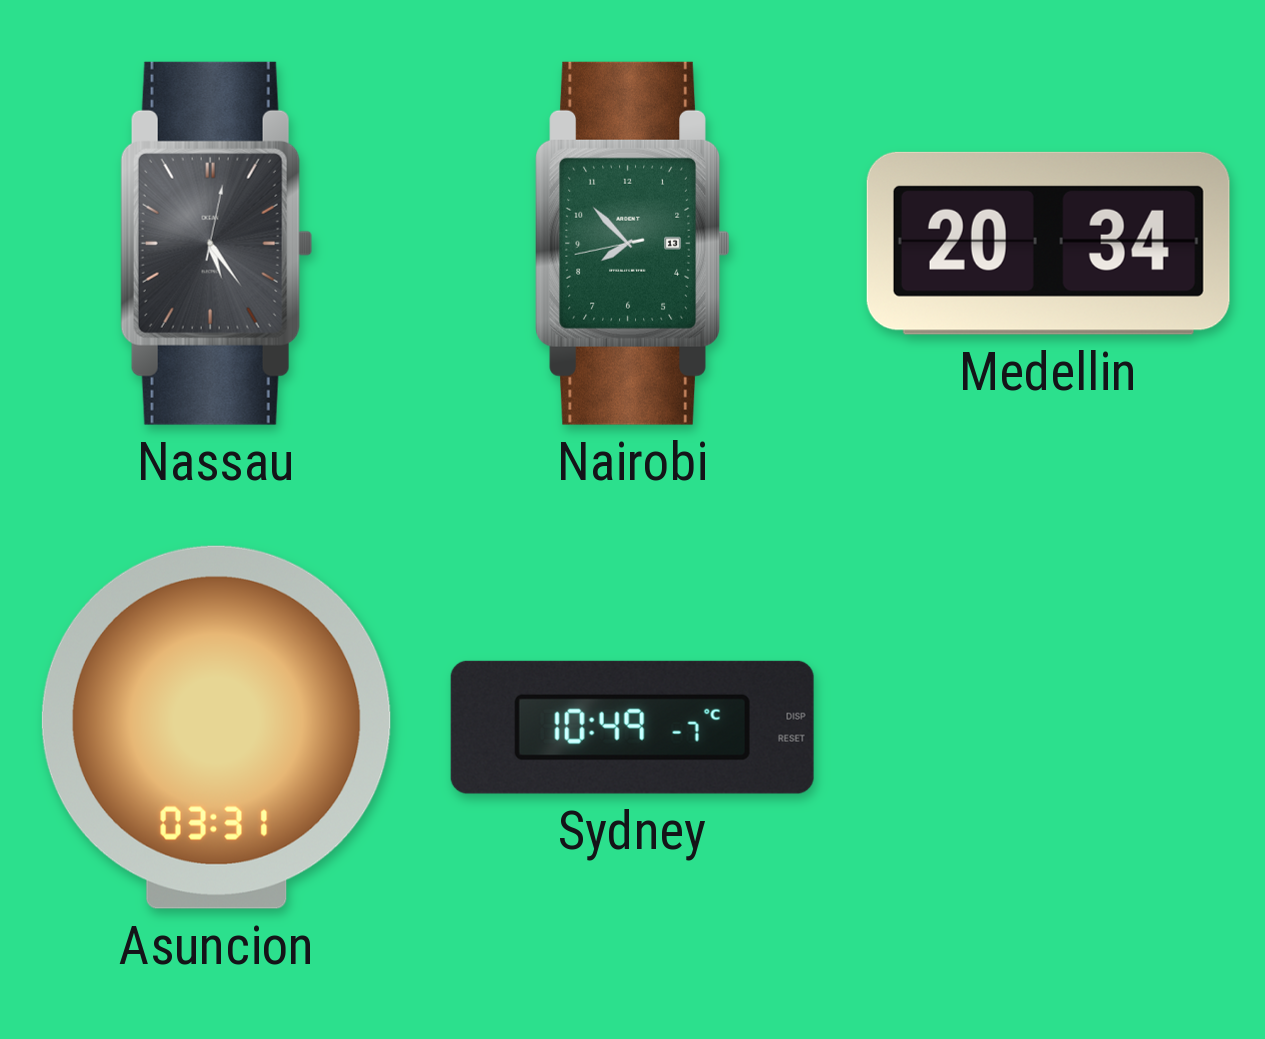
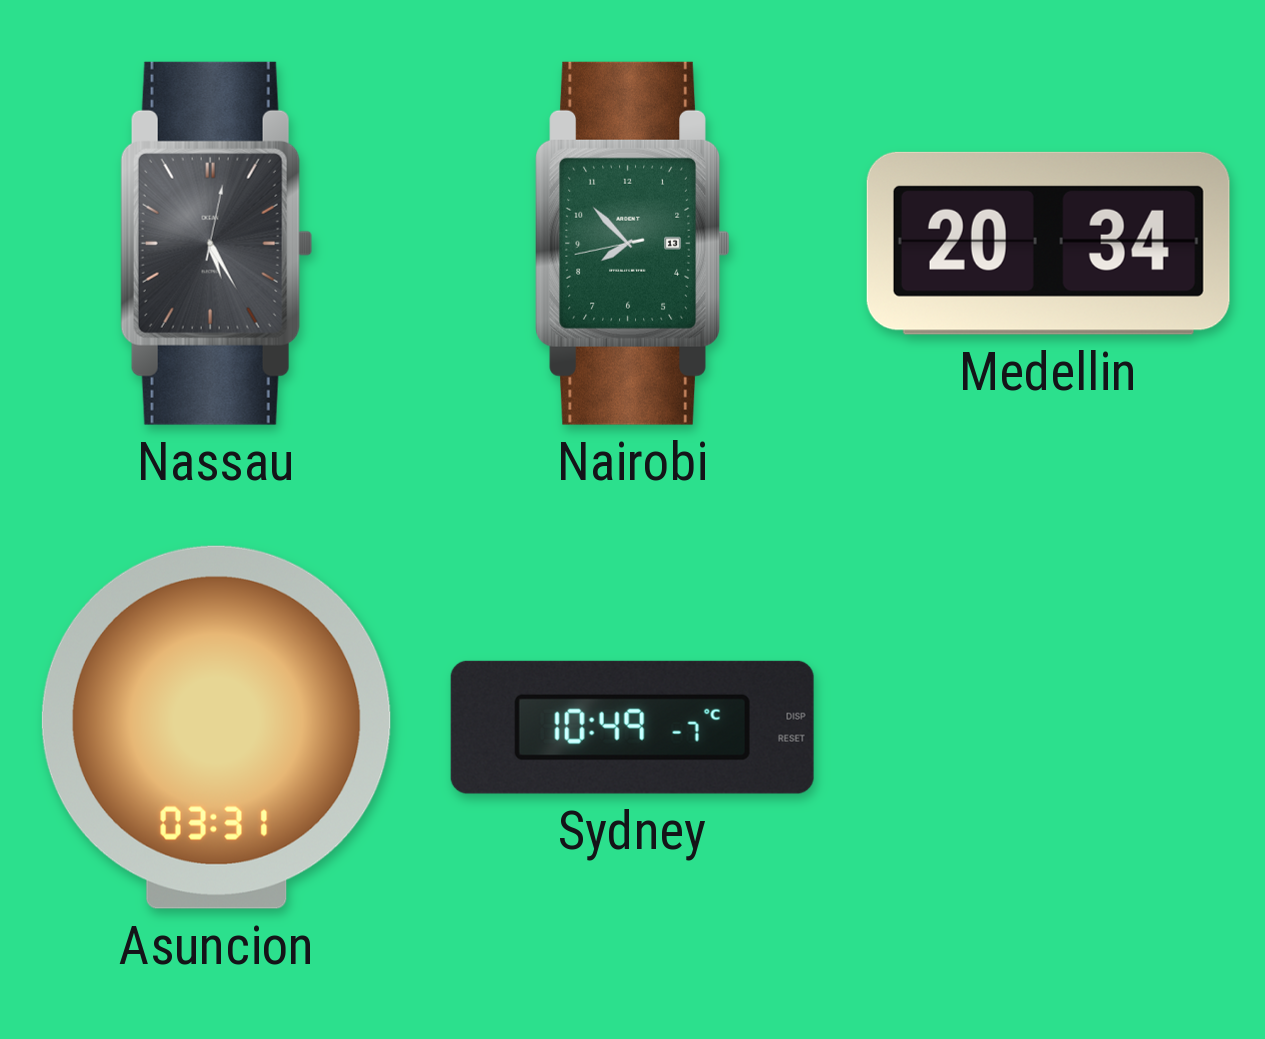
Nassau: 5:24 -> 5:25
